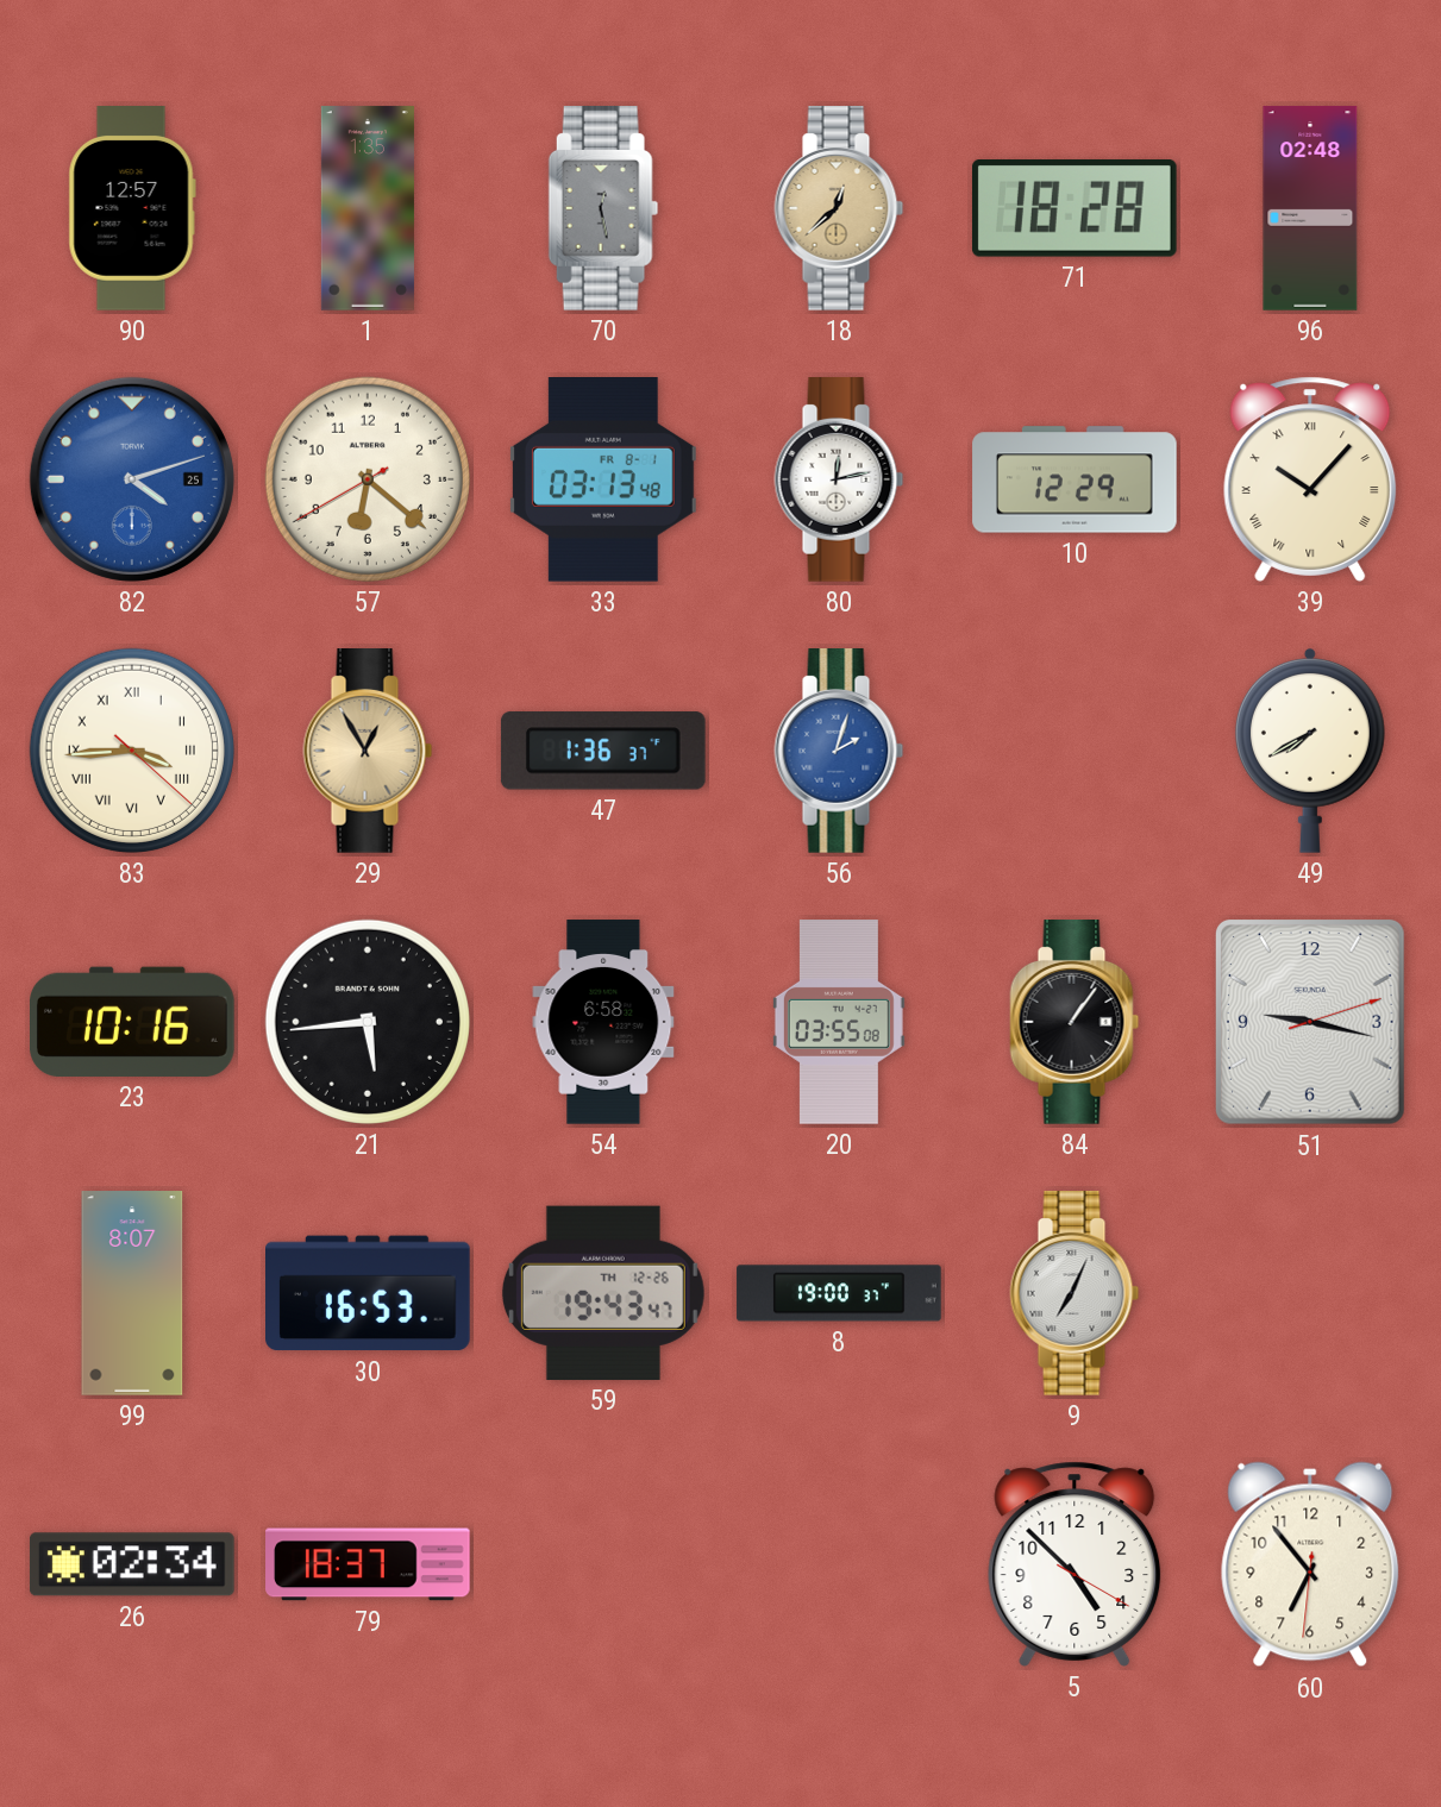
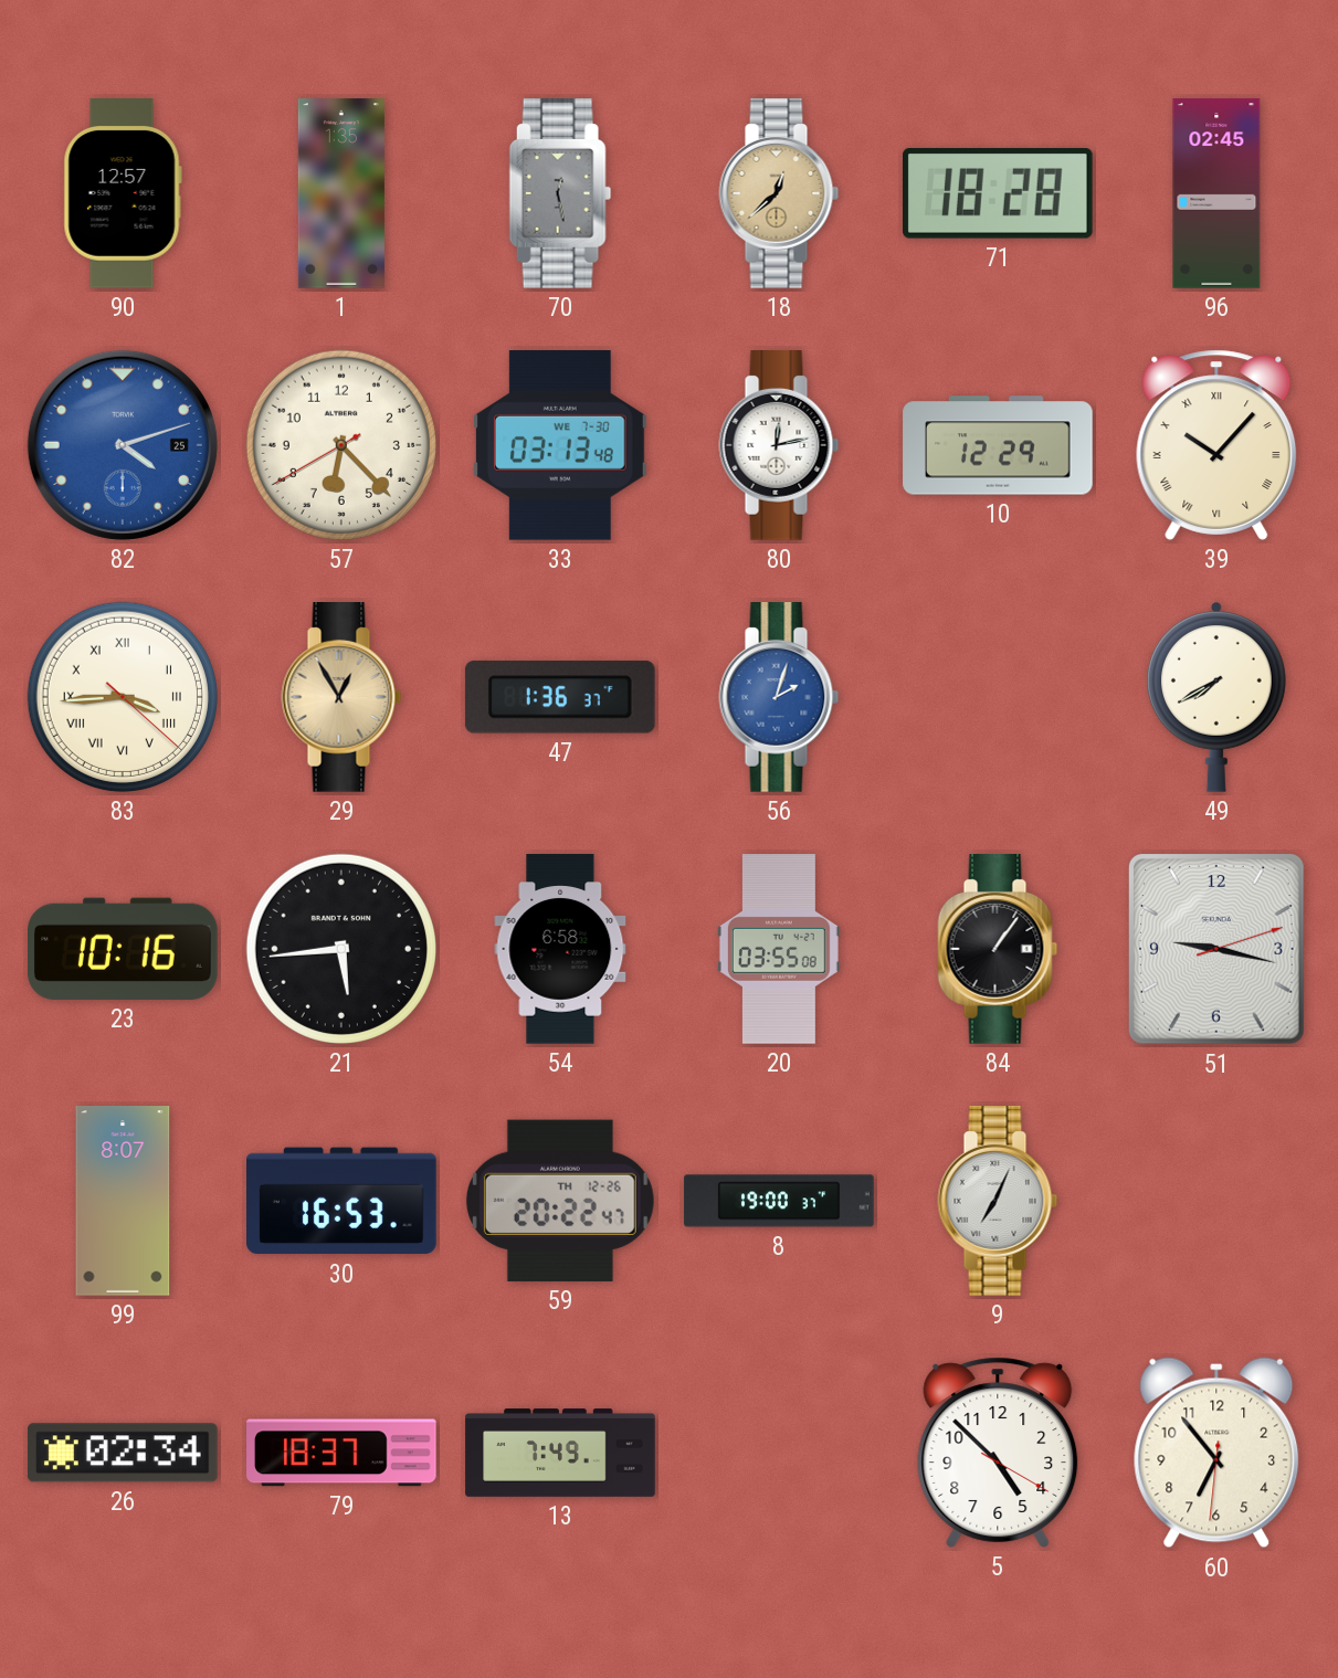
96: 02:48 -> 02:45
57: 6:21 -> 6:22
33 date: FR 8-1 -> WE 7-30
59: 19:43 -> 20:22
13: none -> 7:49
